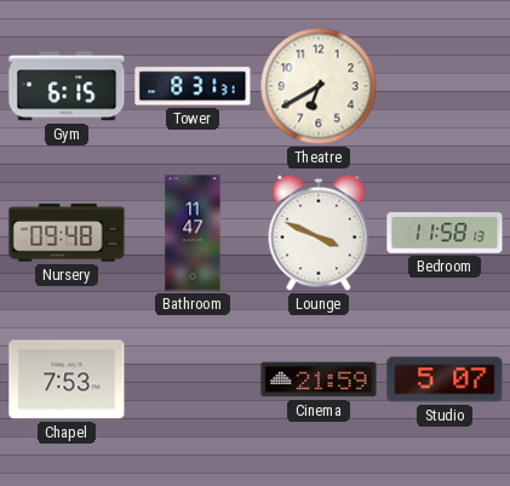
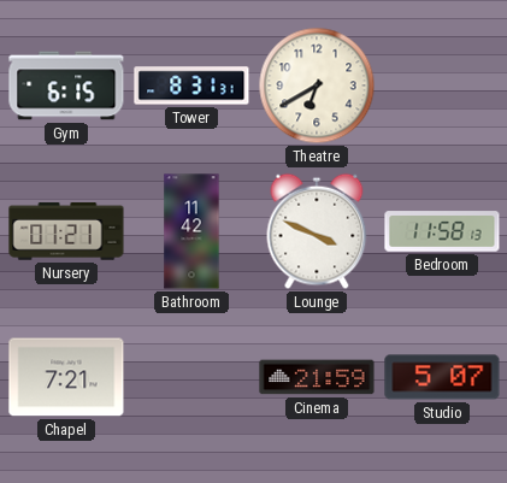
Nursery: 09:48 -> 01:21
Bathroom: 11:47 -> 11:42
Chapel: 7:53 -> 7:21
